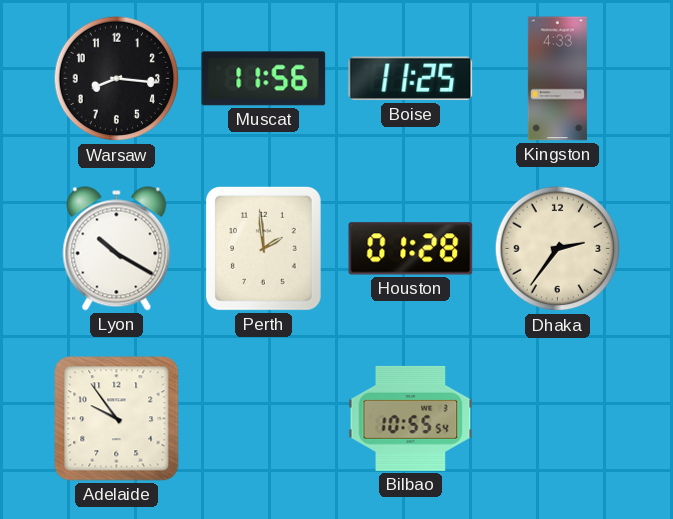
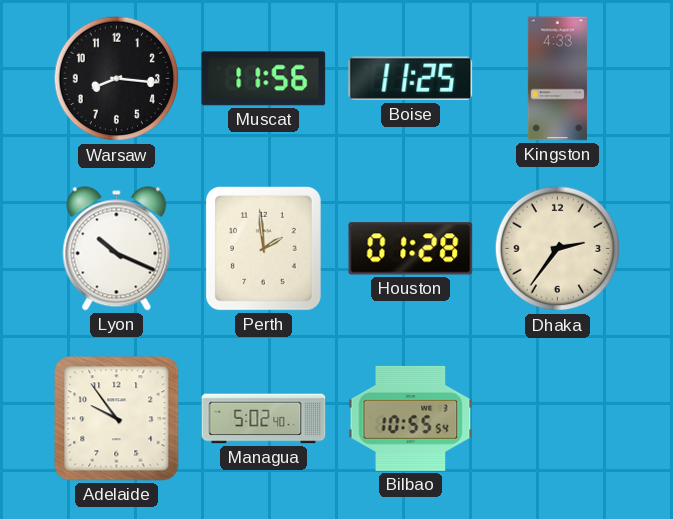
Lyon: 10:20 -> 10:19
Managua: none -> 5:02
